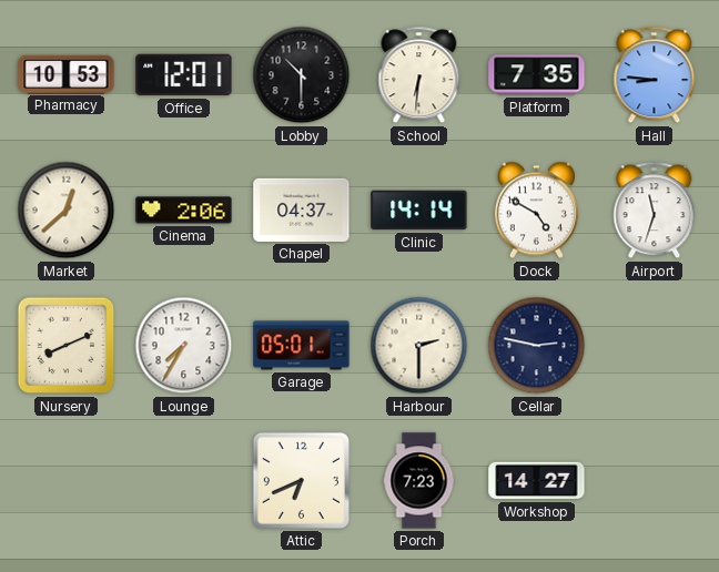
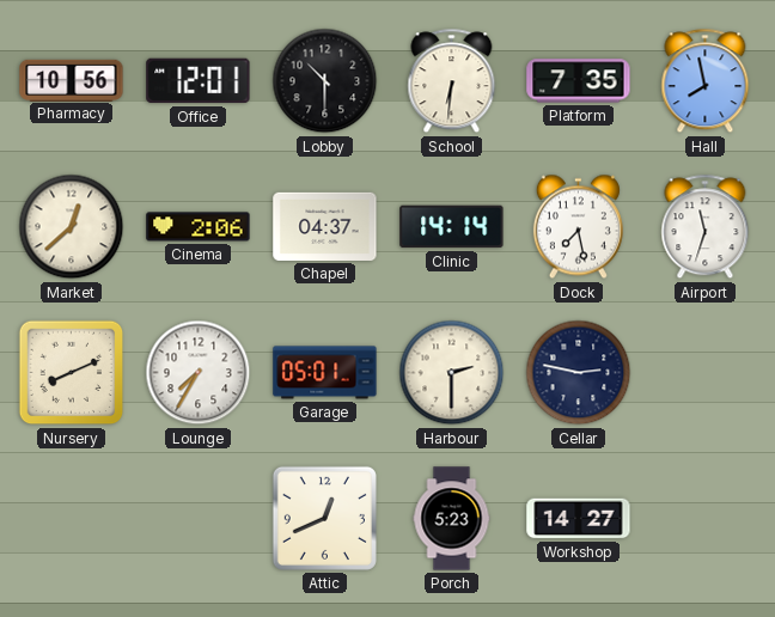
Pharmacy: 10:53 -> 10:56
Hall: 8:46 -> 7:58
Dock: 4:50 -> 7:28
Attic: 6:41 -> 12:41
Porch: 7:23 -> 5:23
